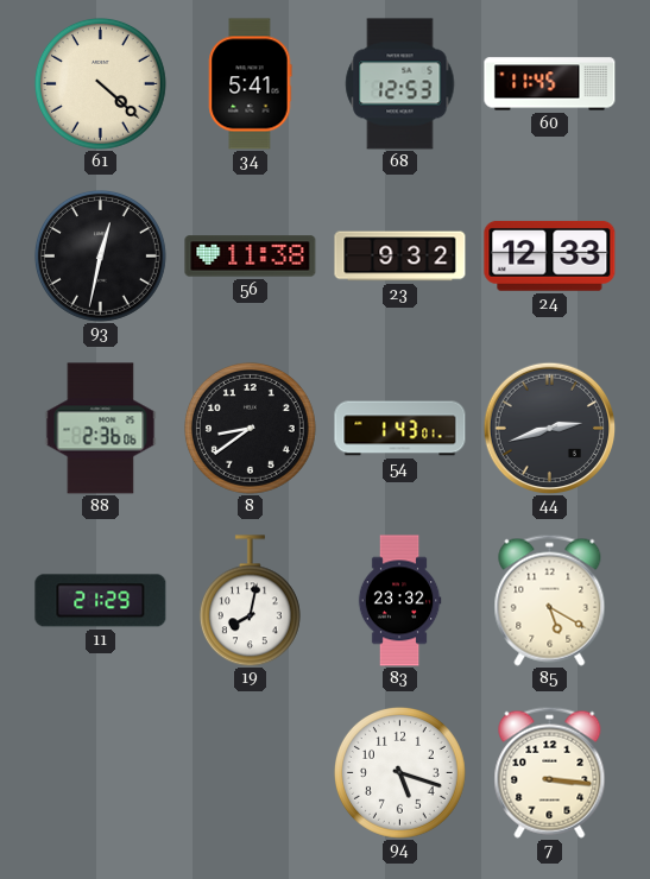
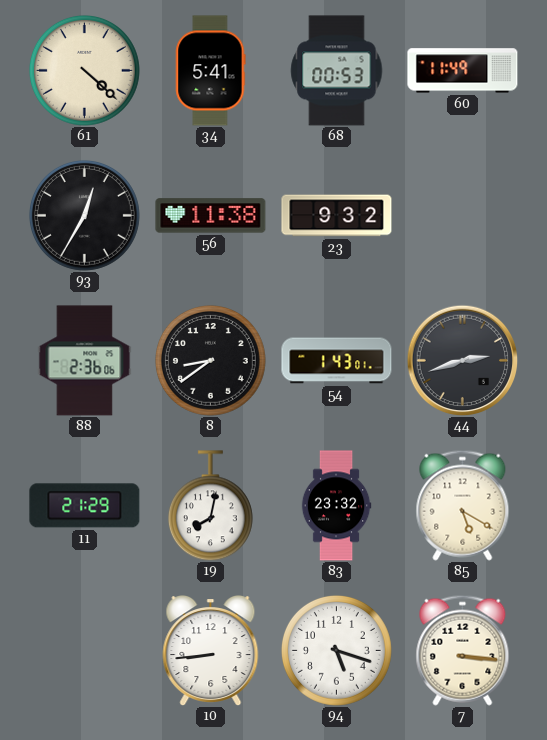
68: 12:53 -> 00:53
60: 11:45 -> 11:49
93: 12:32 -> 12:35
24: 12:33 -> none
10: none -> 8:44
